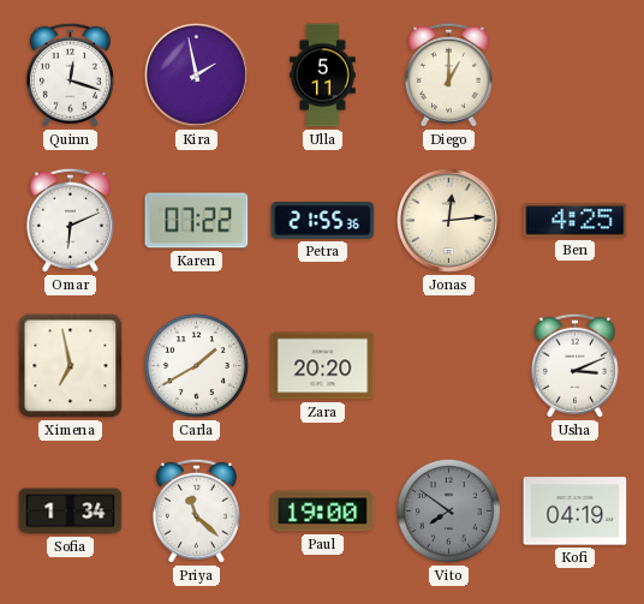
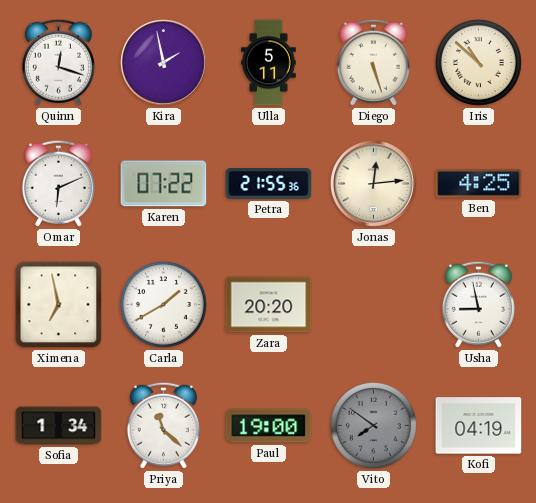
Diego: 1:00 -> 5:27
Iris: none -> 10:52
Usha: 3:11 -> 8:58
